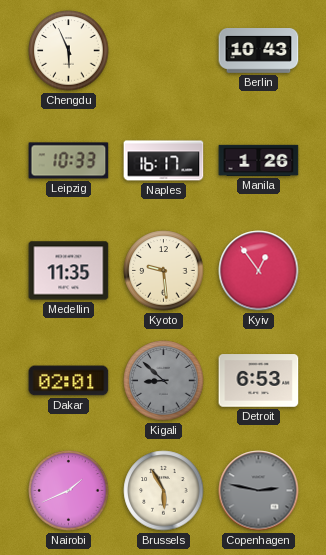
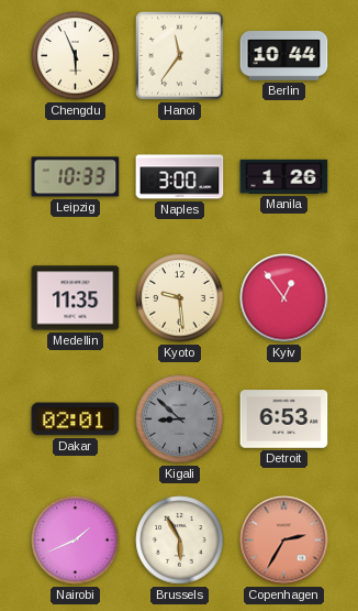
Hanoi: none -> 11:36
Berlin: 10:43 -> 10:44
Naples: 16:17 -> 3:00
Copenhagen: 2:47 -> 2:35
Copenhagen dial: grey -> salmon
